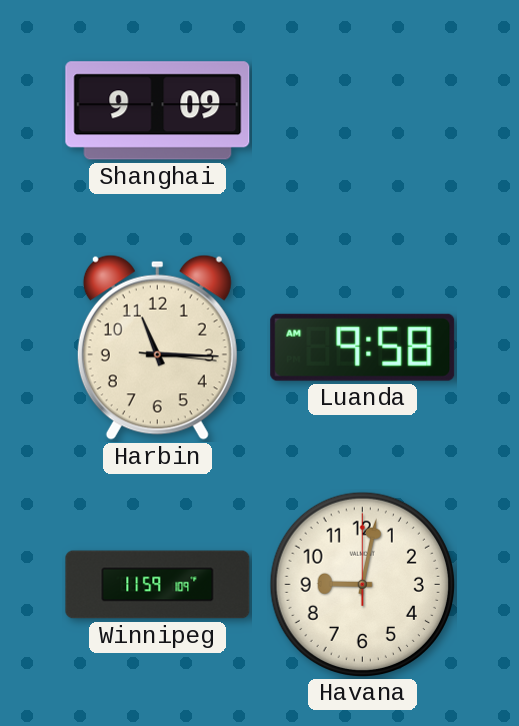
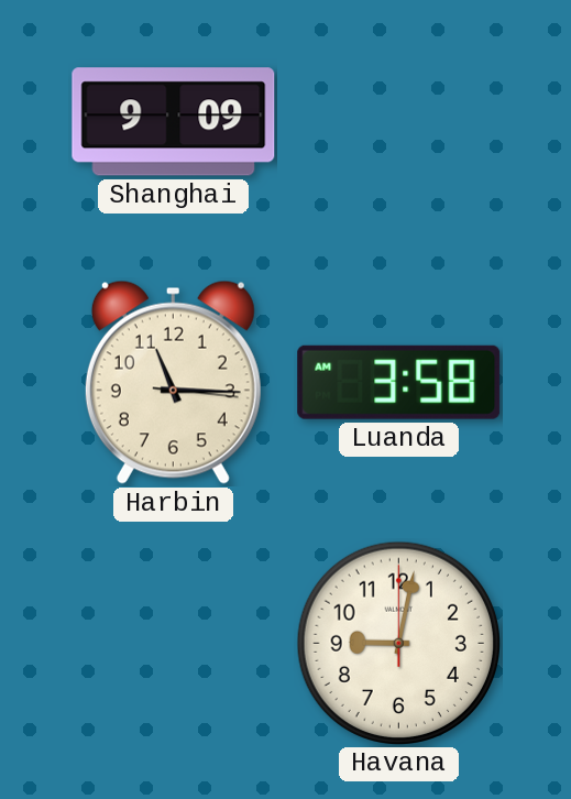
Luanda: 9:58 -> 3:58
Winnipeg: 11:59 -> none
